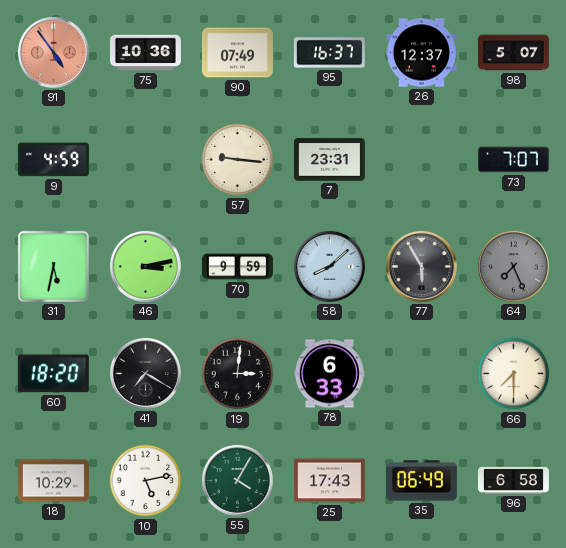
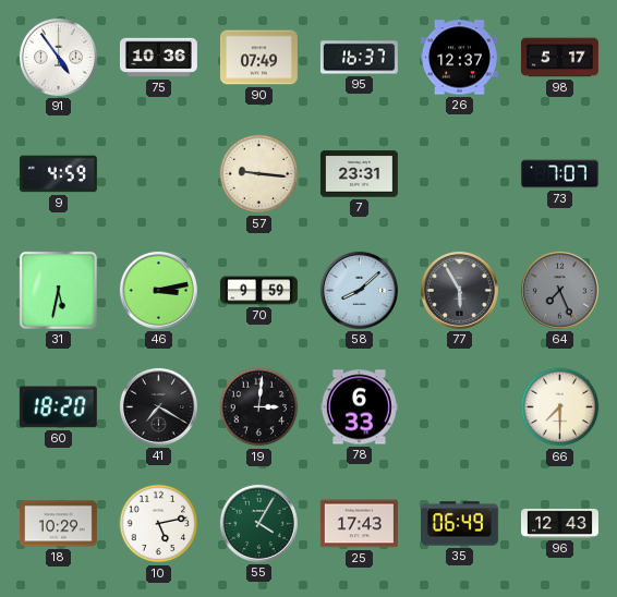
91 dial: salmon -> white
98: 5:07 -> 5:17
96: 6:58 -> 12:43
